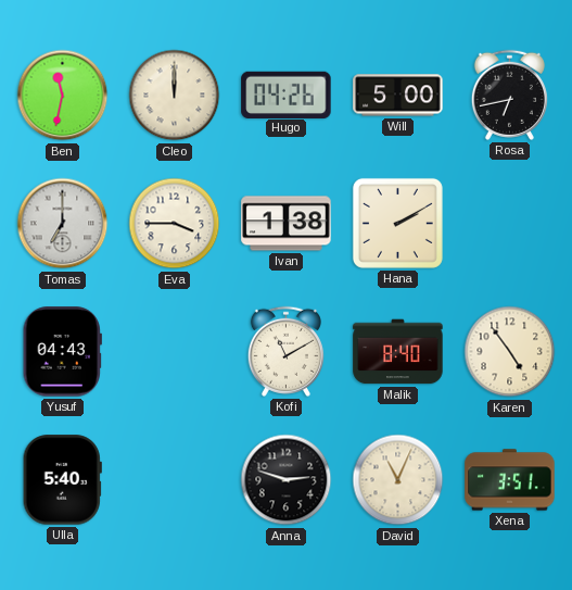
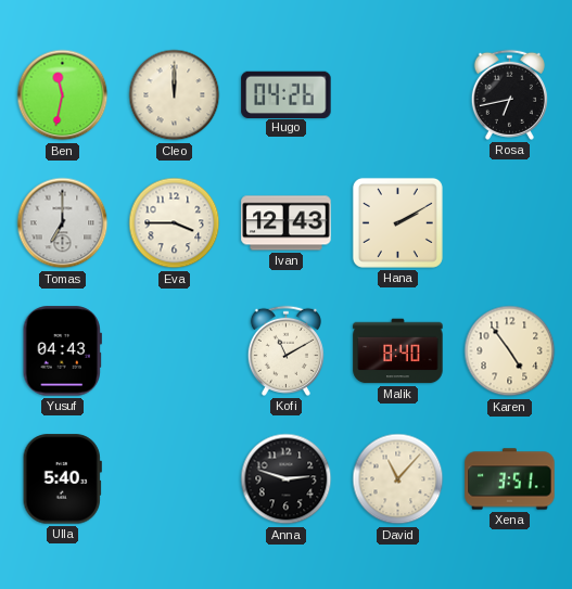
Will: 5:00 -> none
Ivan: 1:38 -> 12:43
David: 11:04 -> 11:07
